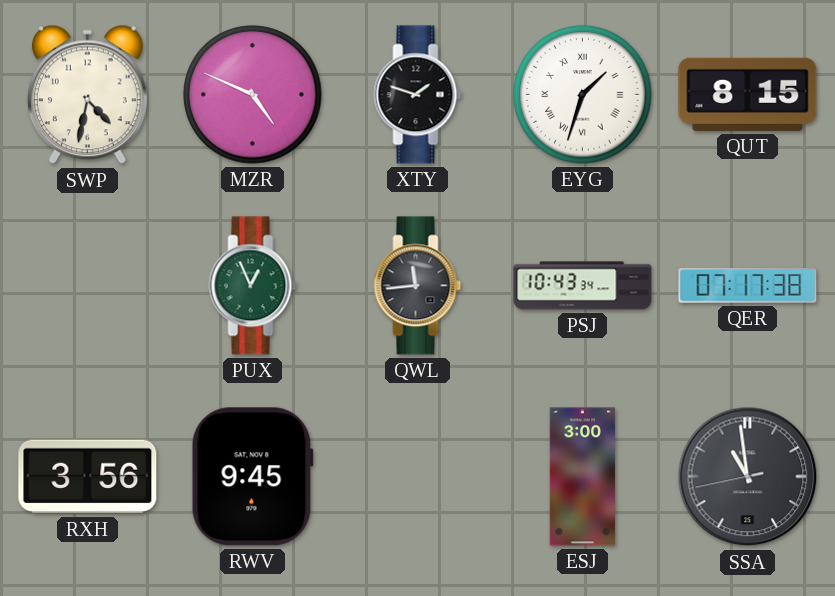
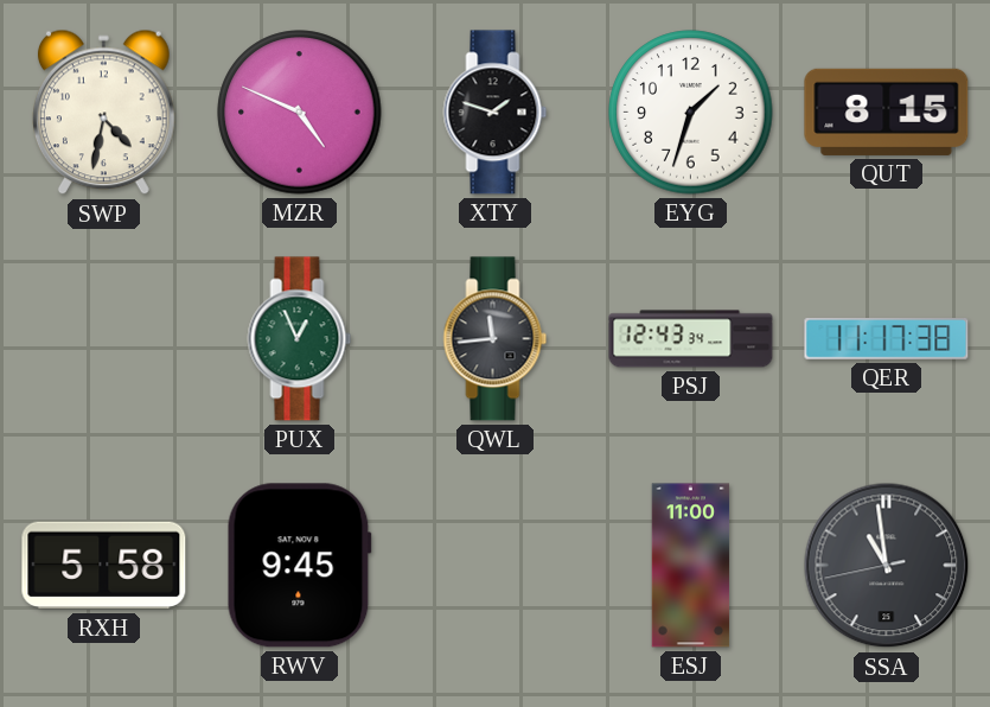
EYG numerals: Roman -> Arabic
PSJ: 10:43 -> 12:43
QER: 07:17 -> 11:17
RXH: 3:56 -> 5:58
ESJ: 3:00 -> 11:00
